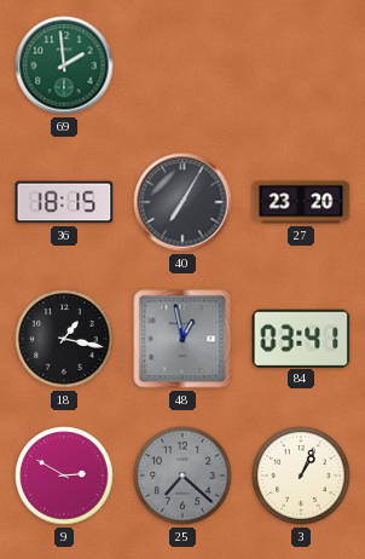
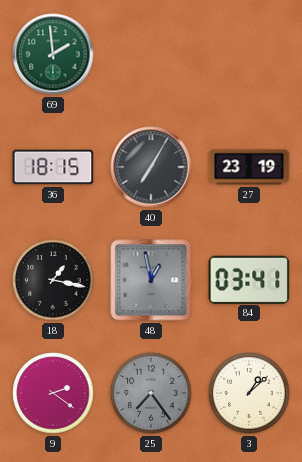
27: 23:20 -> 23:19
9: 2:50 -> 2:21
25: 7:22 -> 7:24
3: 1:04 -> 1:08
